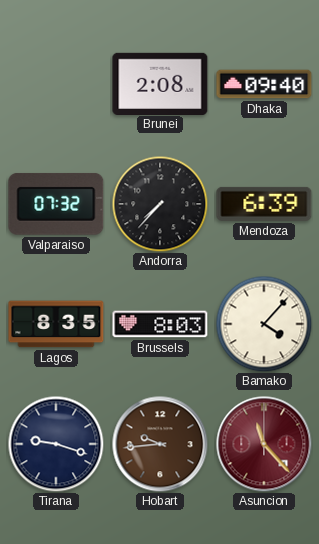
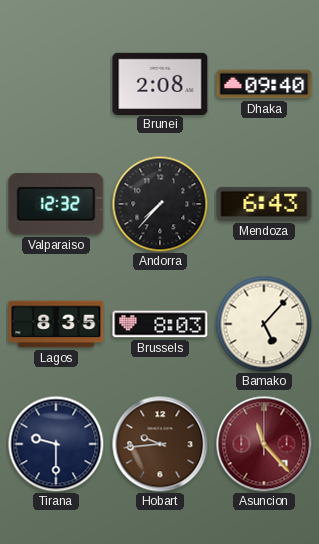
Valparaiso: 07:32 -> 12:32
Mendoza: 6:39 -> 6:43
Bamako: 4:07 -> 5:07
Tirana: 9:18 -> 9:30
